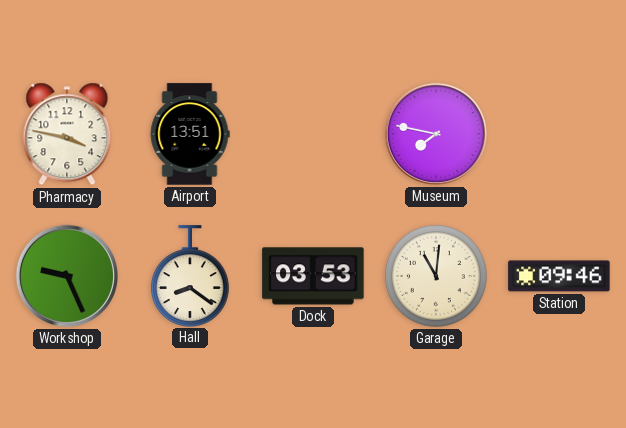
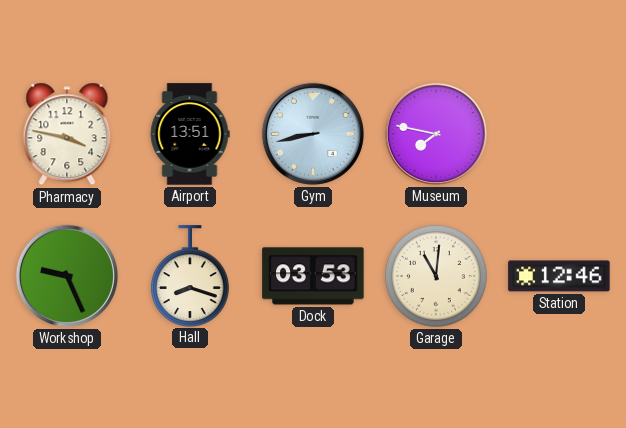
Gym: none -> 8:43
Hall: 8:21 -> 8:18
Station: 09:46 -> 12:46
